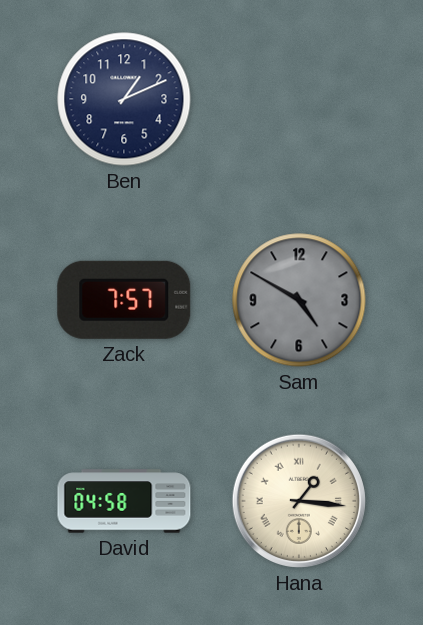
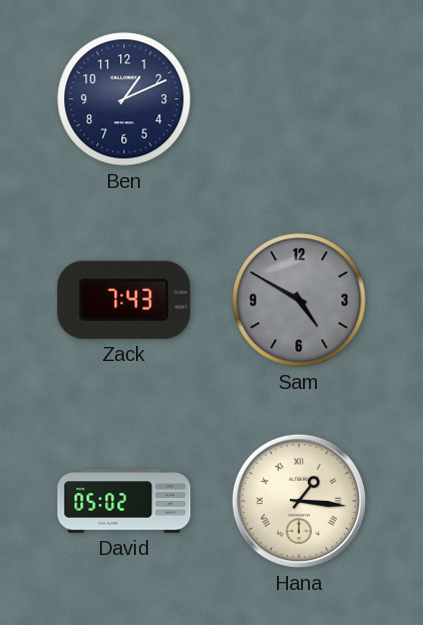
Zack: 7:57 -> 7:43
David: 04:58 -> 05:02
